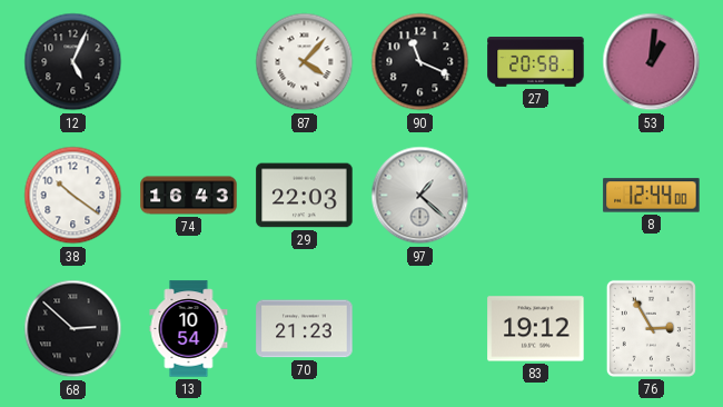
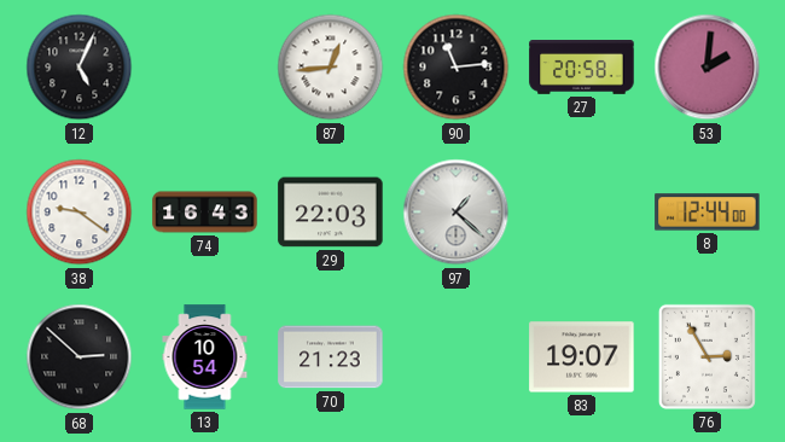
87: 4:07 -> 12:44
90: 11:19 -> 11:14
53: 1:01 -> 2:01
38: 10:21 -> 9:21
83: 19:12 -> 19:07
